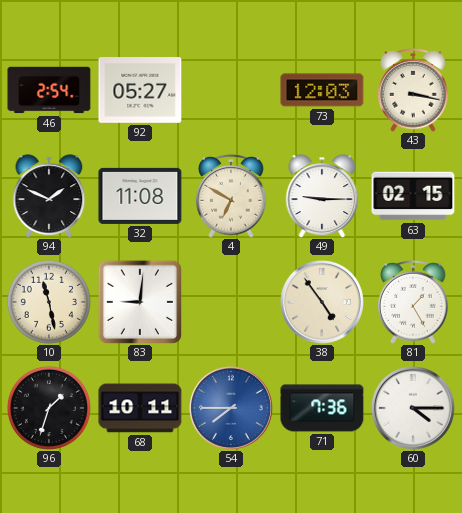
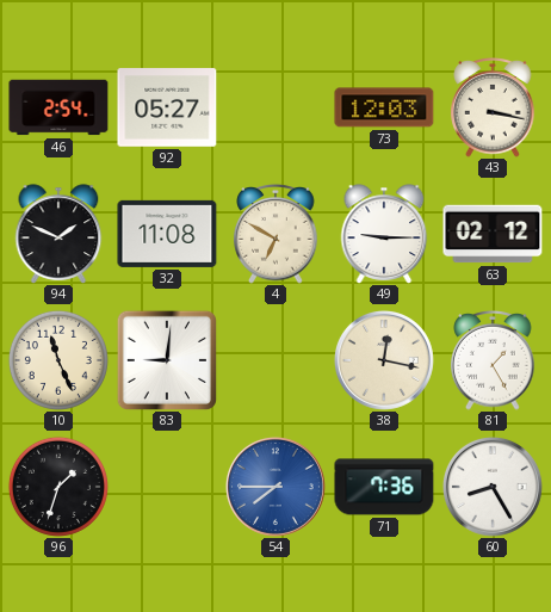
63: 02:15 -> 02:12
10: 11:28 -> 11:26
38: 4:54 -> 12:17
68: 10:11 -> none
60: 4:15 -> 8:25
